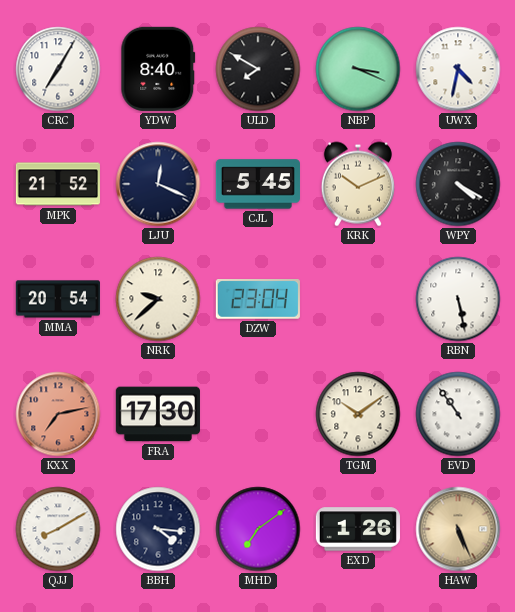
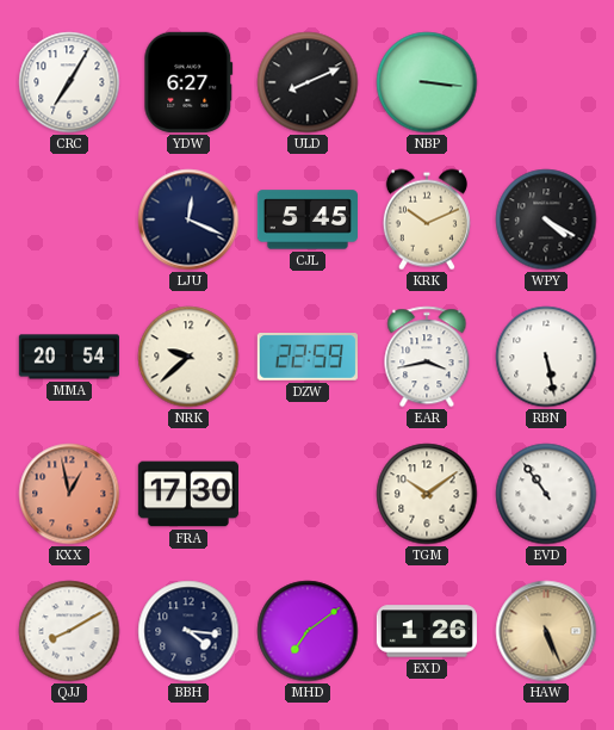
YDW: 8:40 -> 6:27
ULD: 7:50 -> 8:11
NBP: 3:19 -> 3:16
UWX: 4:32 -> none
MPK: 21:52 -> none
DZW: 23:04 -> 22:59
EAR: none -> 3:43
KXX: 7:13 -> 12:58
